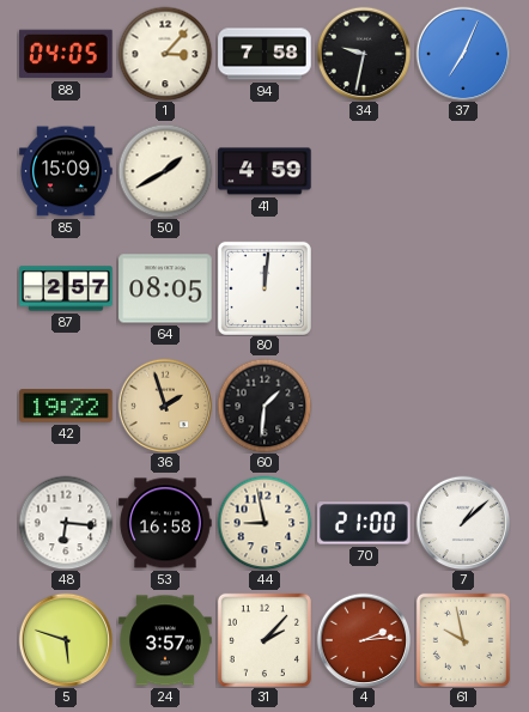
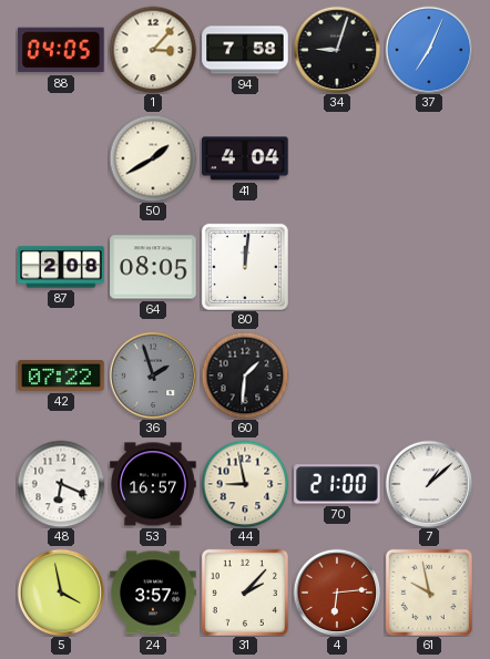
34: 9:32 -> 9:03
85: 15:09 -> none
41: 4:59 -> 4:04
87: 2:57 -> 2:08
42: 19:22 -> 07:22
36 dial: champagne -> grey
48: 6:16 -> 6:19
53: 16:58 -> 16:57
5: 5:48 -> 3:58
4: 2:14 -> 6:14
